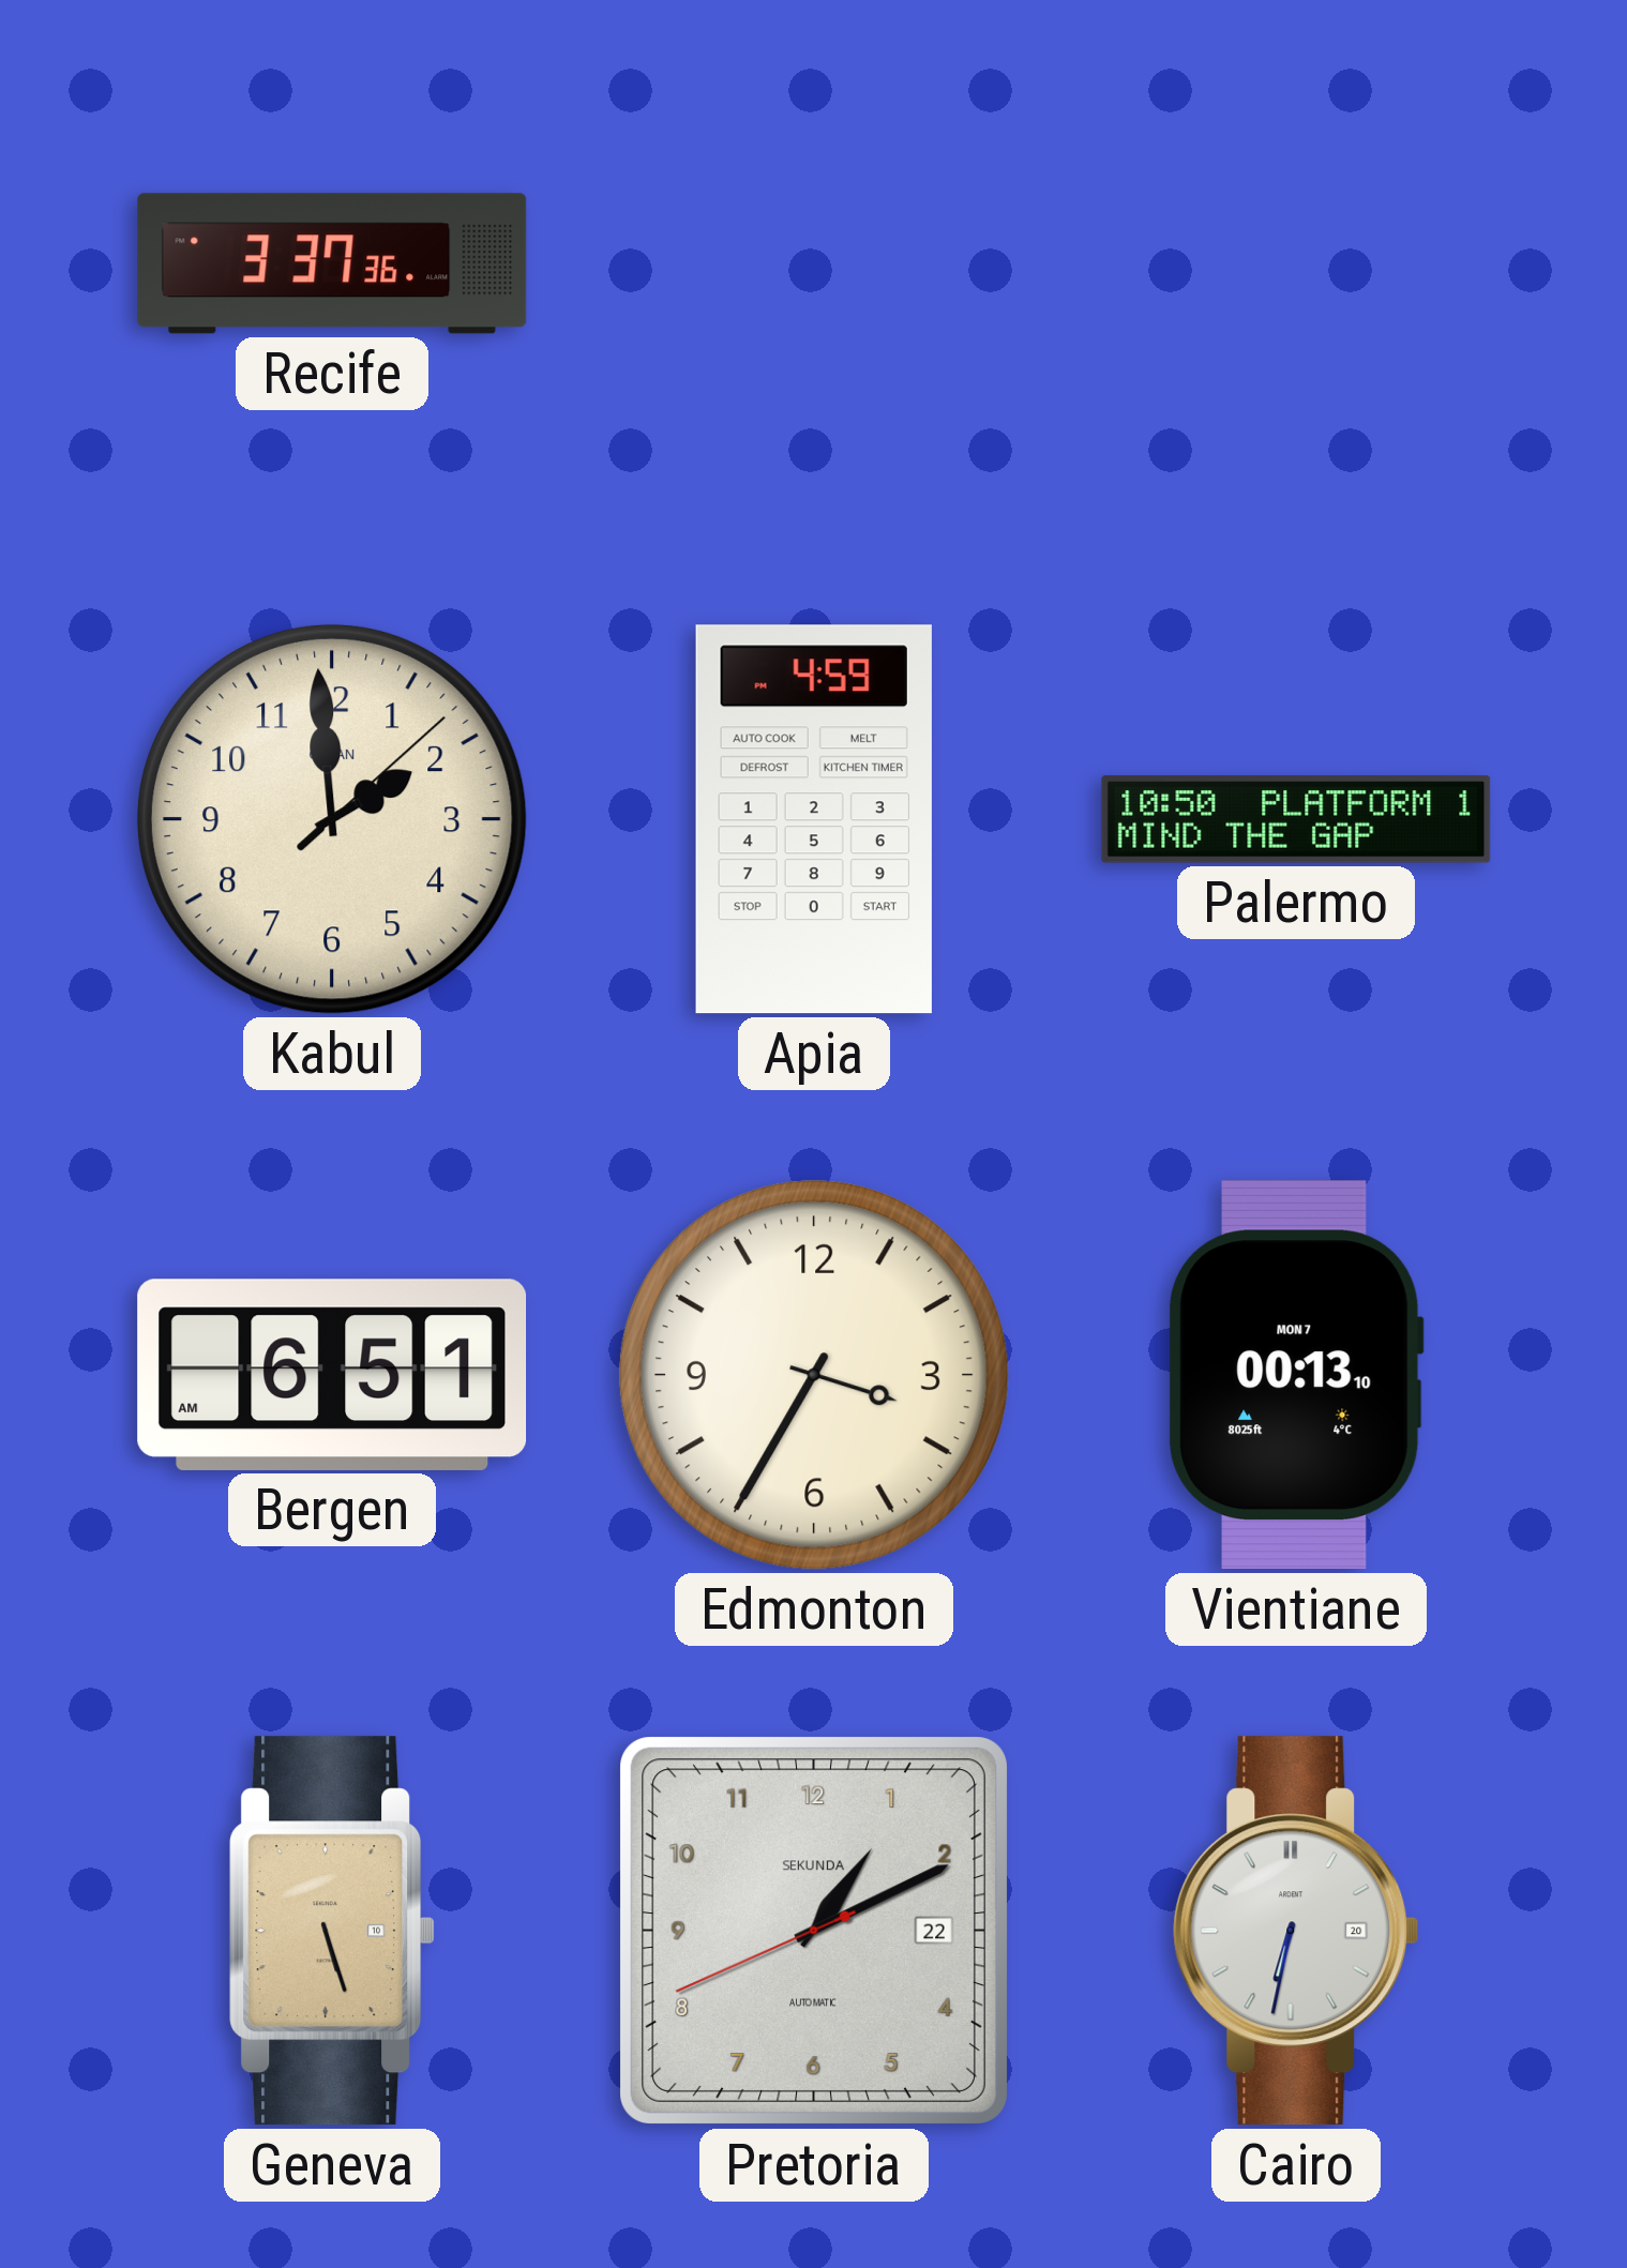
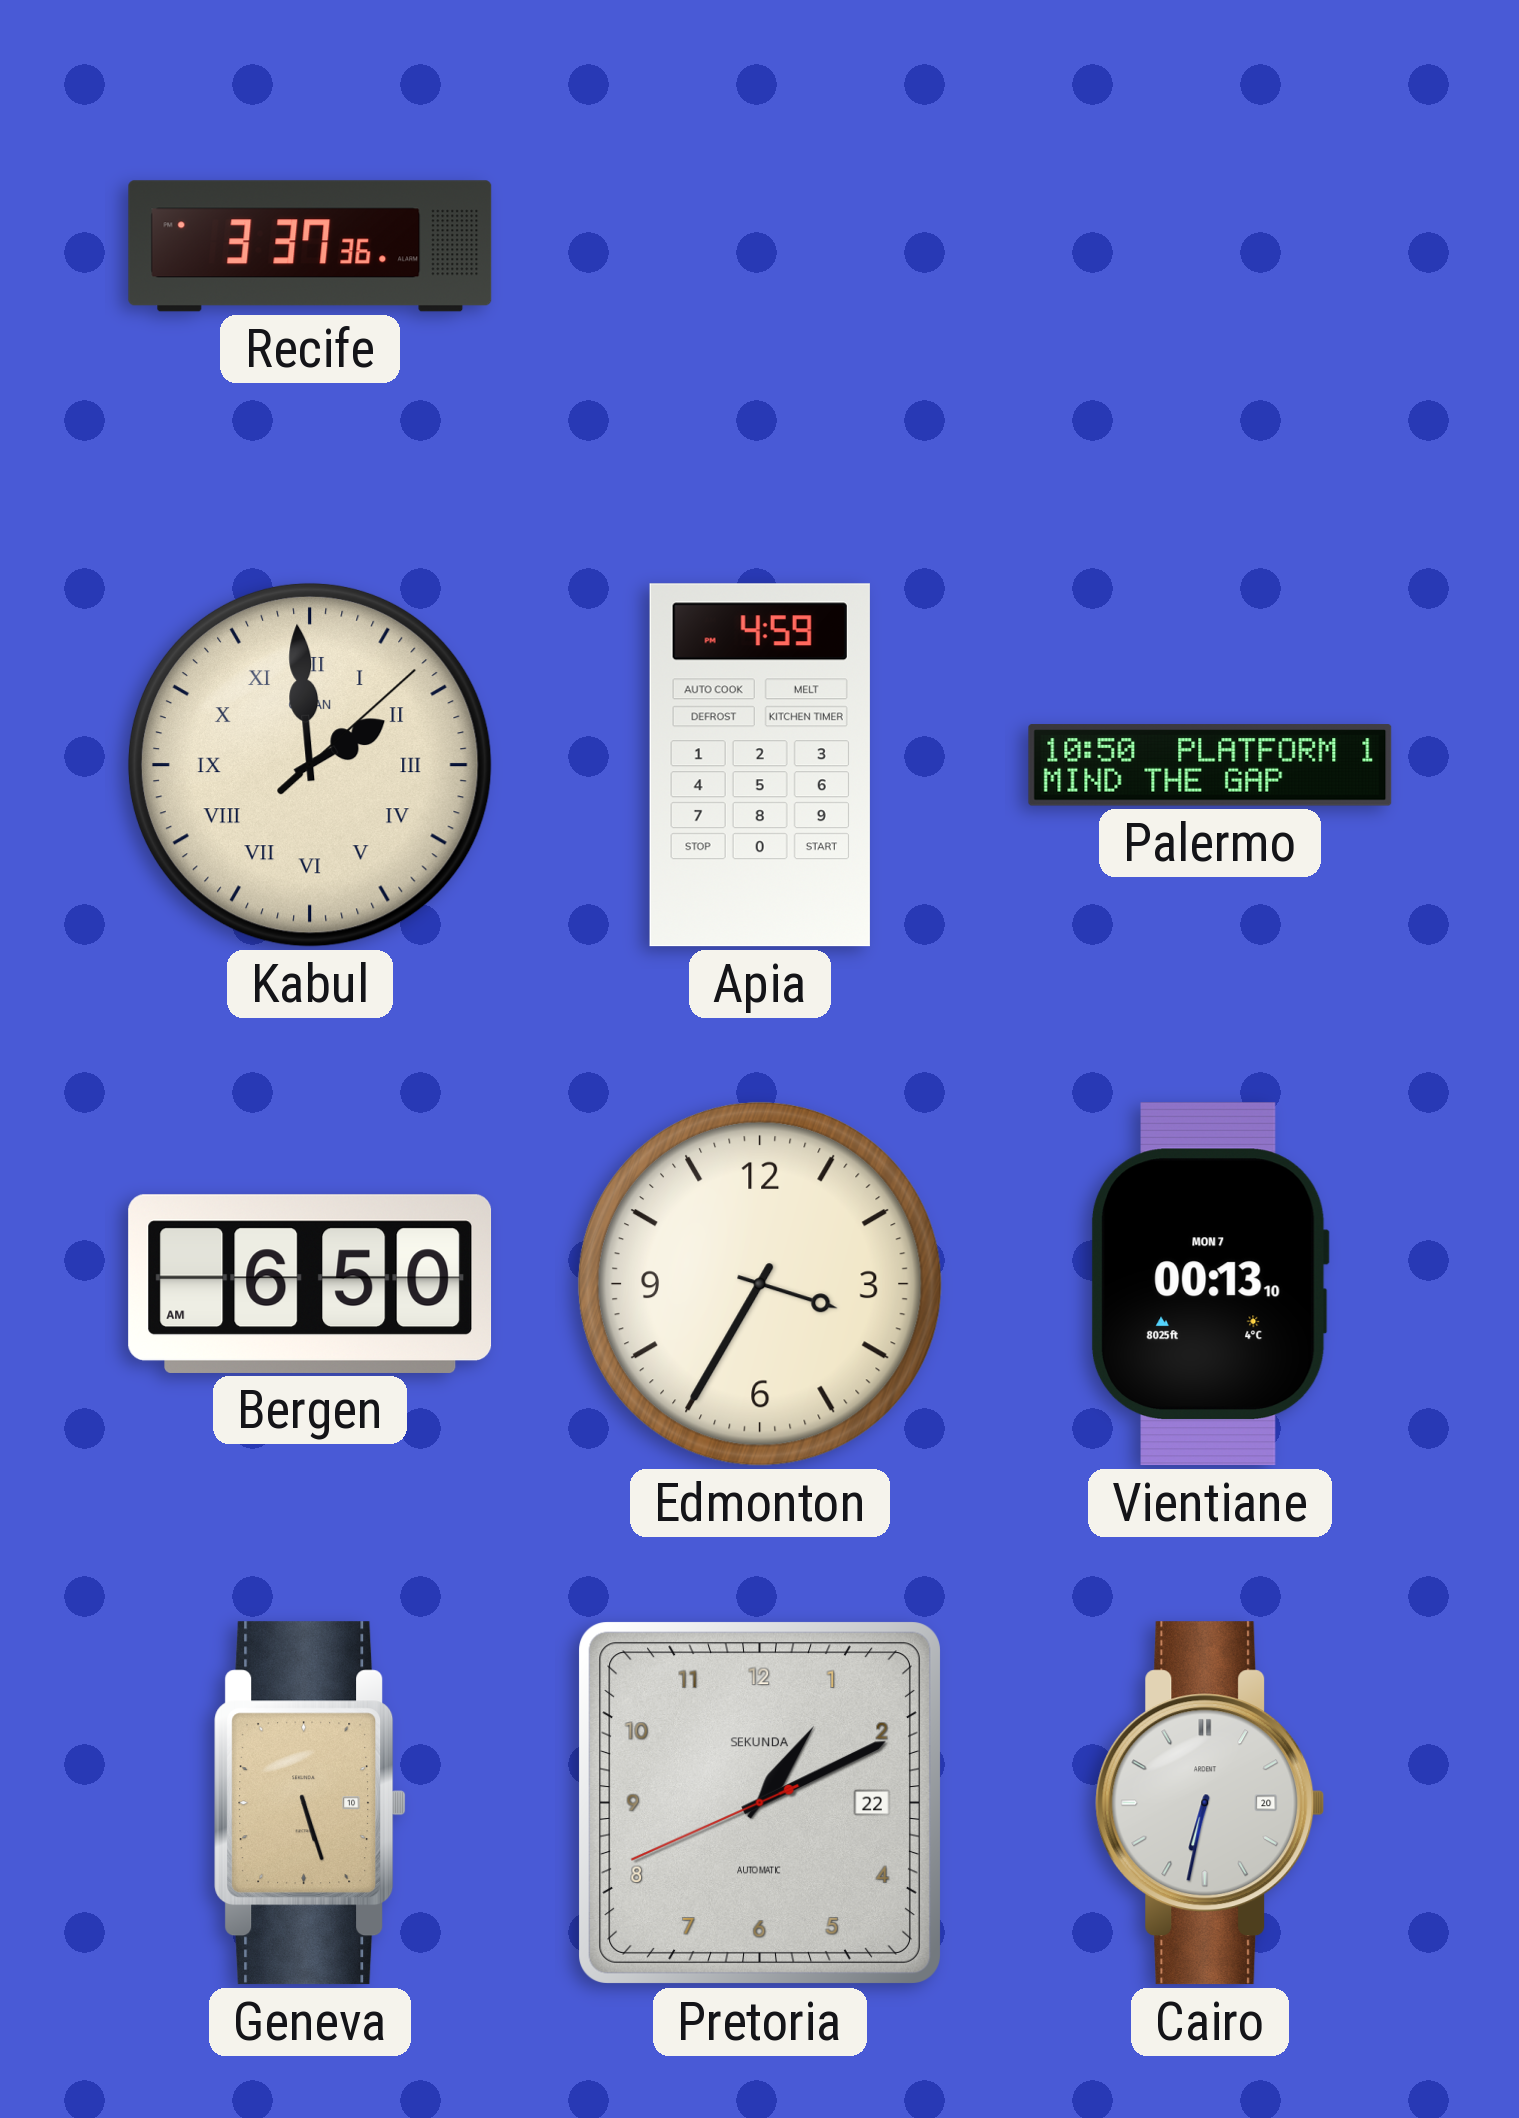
Kabul numerals: Arabic -> Roman
Bergen: 6:51 -> 6:50
